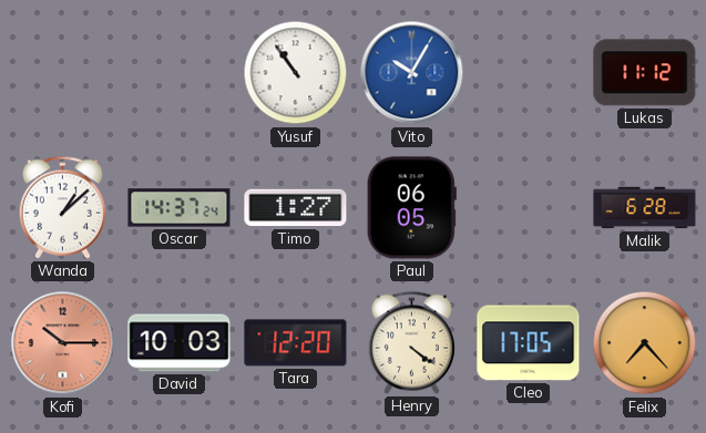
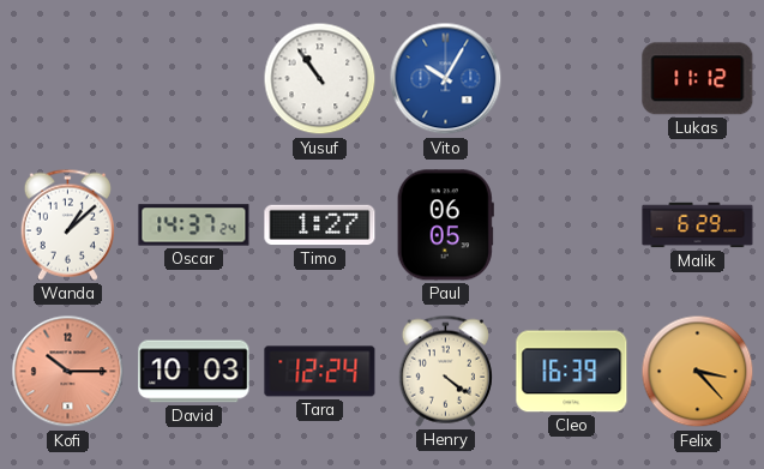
Malik: 6:28 -> 6:29
Tara: 12:20 -> 12:24
Cleo: 17:05 -> 16:39
Felix: 7:23 -> 3:23
